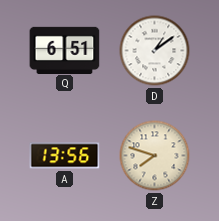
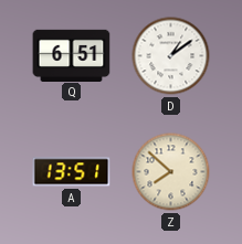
A: 13:56 -> 13:51
Z: 7:48 -> 7:52
